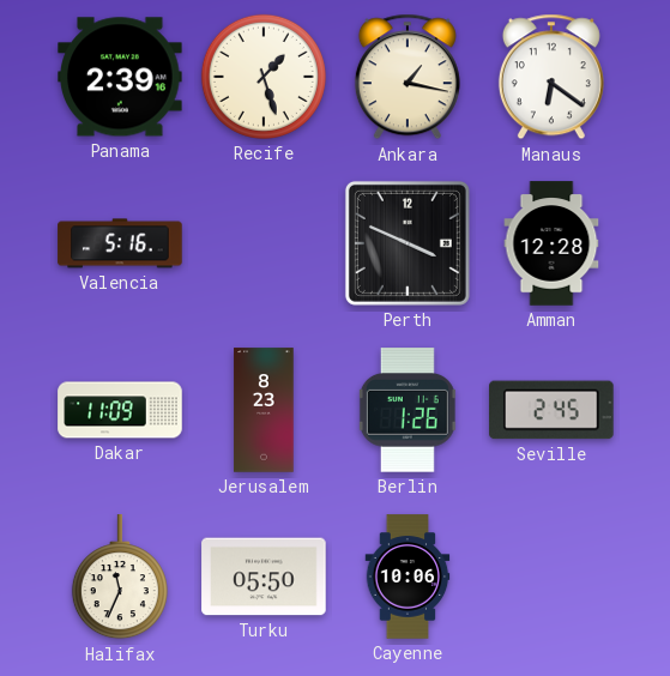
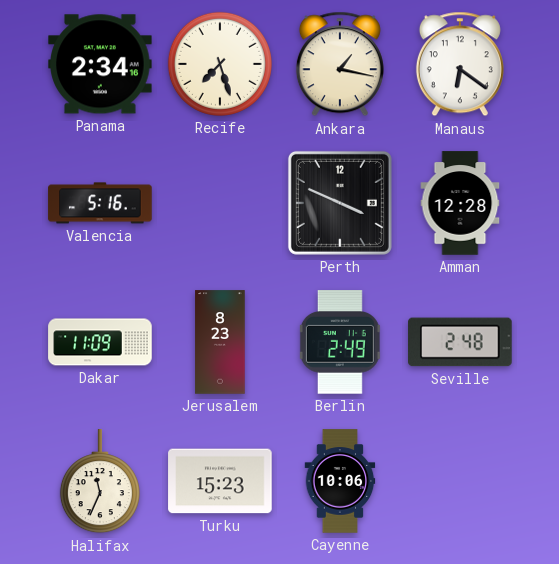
Panama: 2:39 -> 2:34
Recife: 1:27 -> 7:27
Berlin: 1:26 -> 2:49
Seville: 2:45 -> 2:48
Turku: 05:50 -> 15:23
